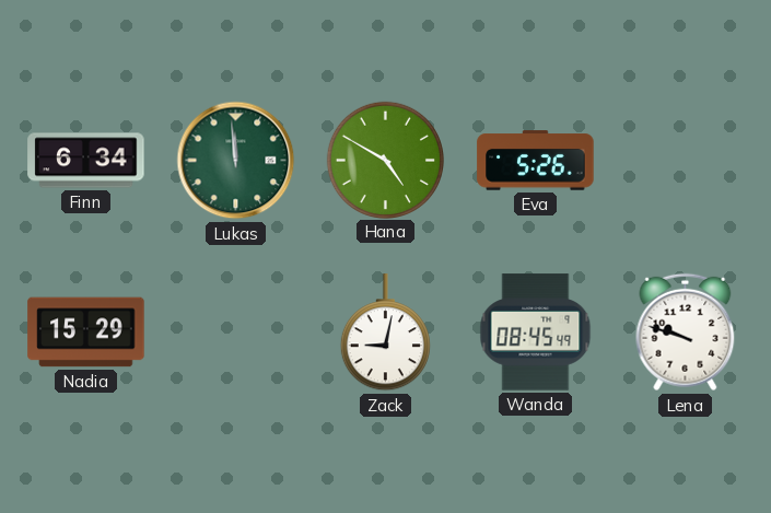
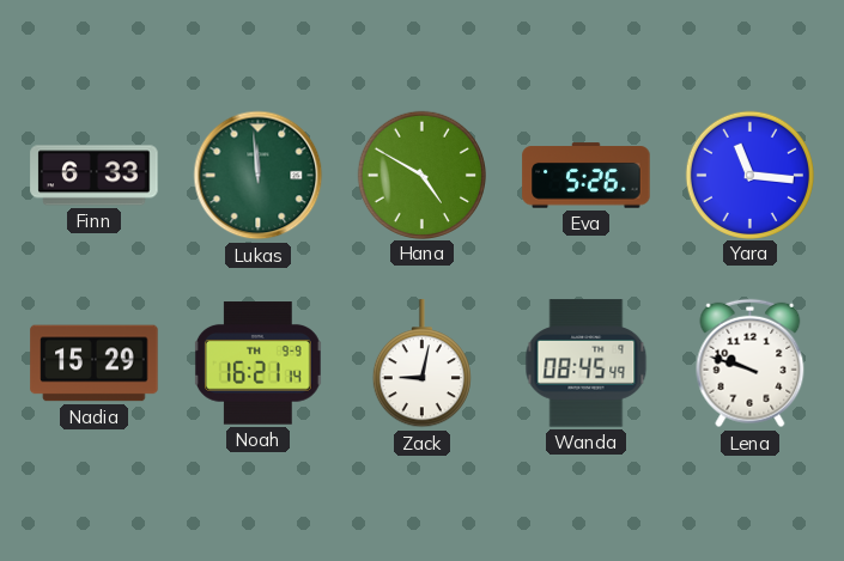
Finn: 6:34 -> 6:33
Yara: none -> 11:16
Noah: none -> 16:21
